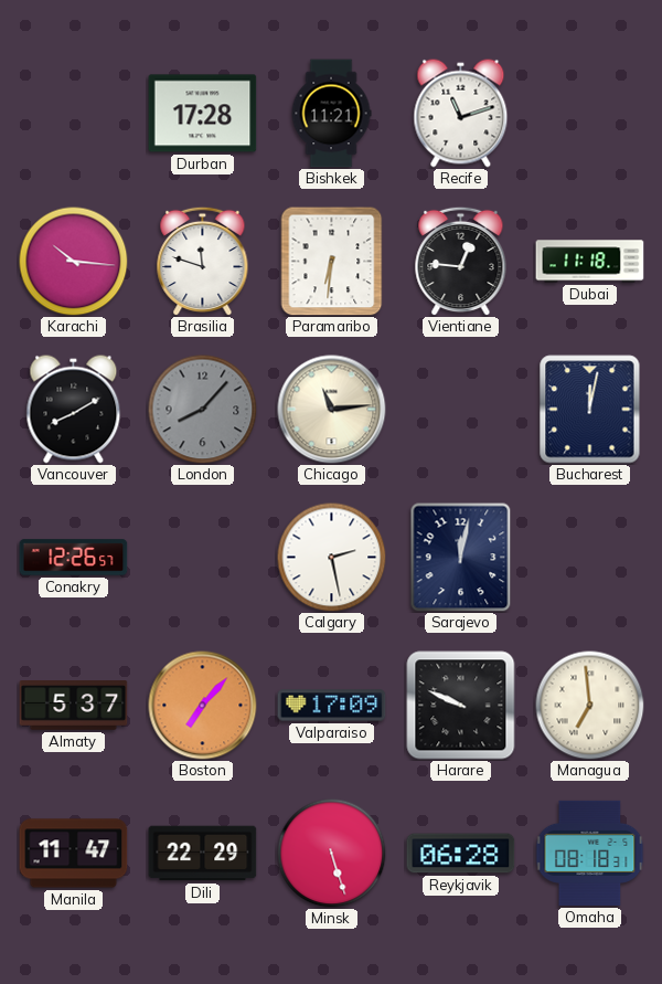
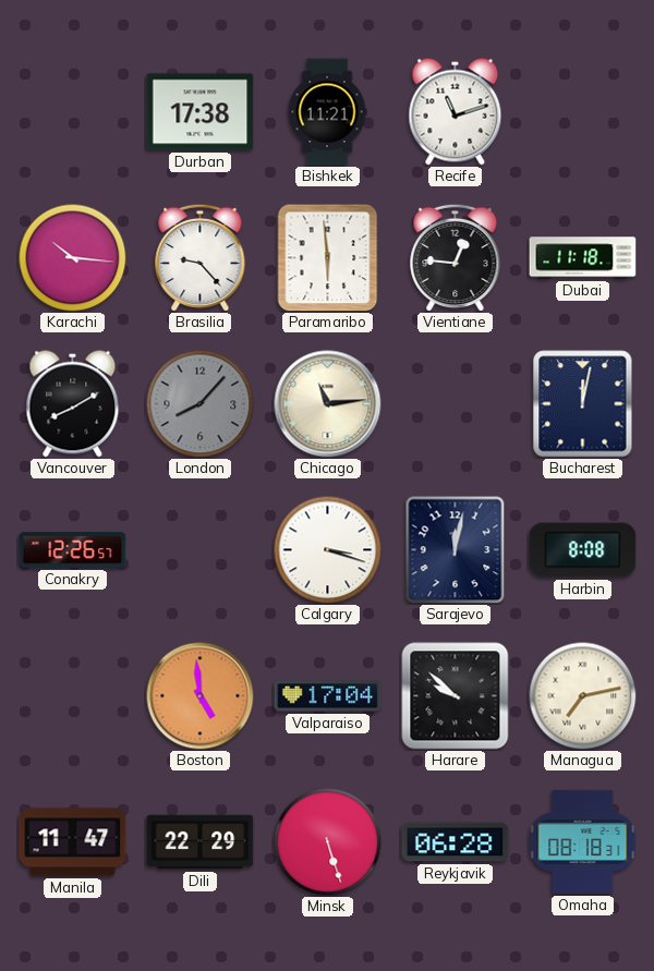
Durban: 17:28 -> 17:38
Brasilia: 11:48 -> 9:23
Paramaribo: 6:31 -> 5:59
Calgary: 2:28 -> 3:18
Harbin: none -> 8:08
Almaty: 5:37 -> none
Boston: 7:07 -> 4:59
Valparaiso: 17:09 -> 17:04
Harare: 9:49 -> 9:52
Managua: 6:59 -> 7:13
